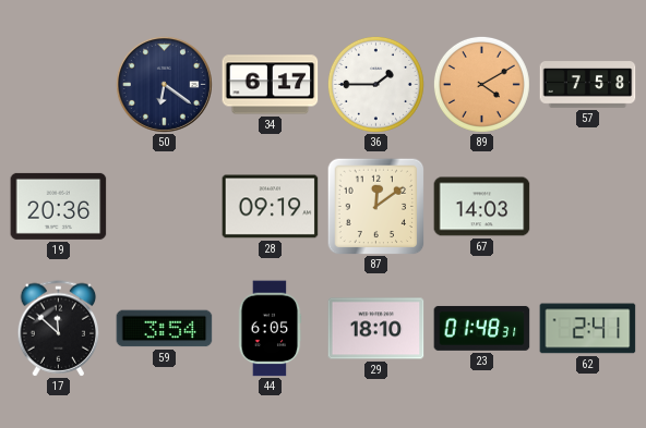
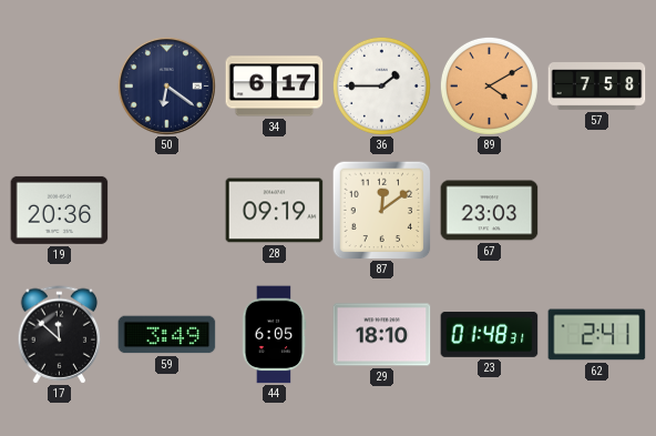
67: 14:03 -> 23:03
59: 3:54 -> 3:49
